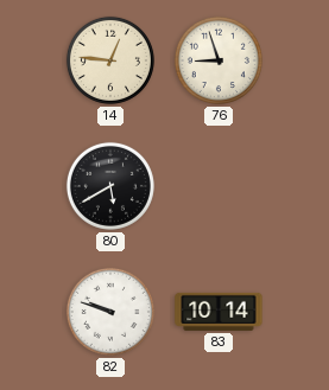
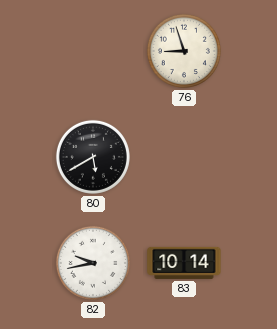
14: 12:46 -> none
82: 9:48 -> 9:43
